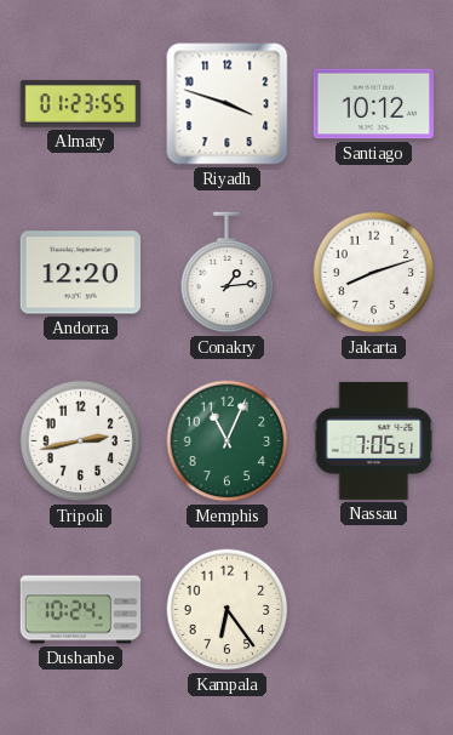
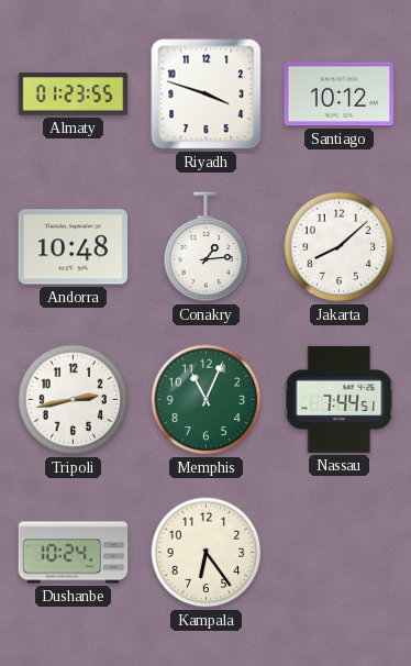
Andorra: 12:20 -> 10:48
Jakarta: 8:12 -> 8:08
Nassau: 7:05 -> 7:44
